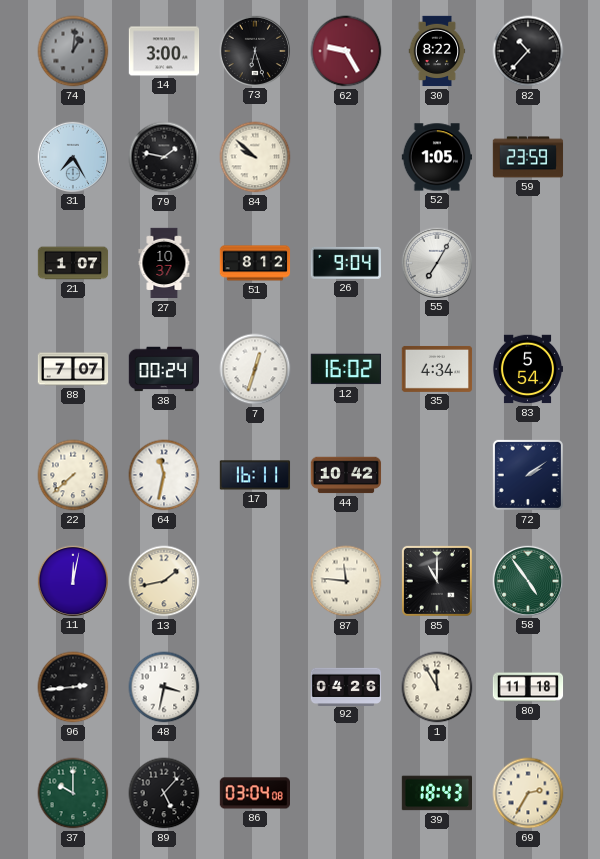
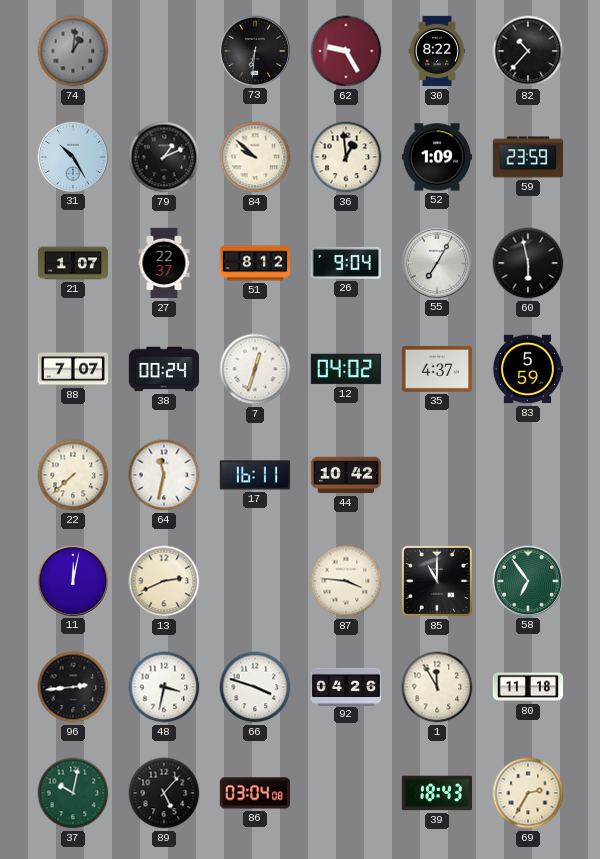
14: 3:00 -> none
73: 6:27 -> 6:31
31: 7:25 -> 10:25
79: 1:47 -> 1:11
36: none -> 12:59
52: 1:05 -> 1:09
27: 10:37 -> 22:37
60: none -> 5:58
12: 16:02 -> 04:02
35: 4:34 -> 4:37
83: 5:54 -> 5:59
72: 2:09 -> none
13: 1:43 -> 2:41
87: 11:46 -> 3:46
58: 4:54 -> 6:54
66: none -> 3:48
37: 10:00 -> 10:02
